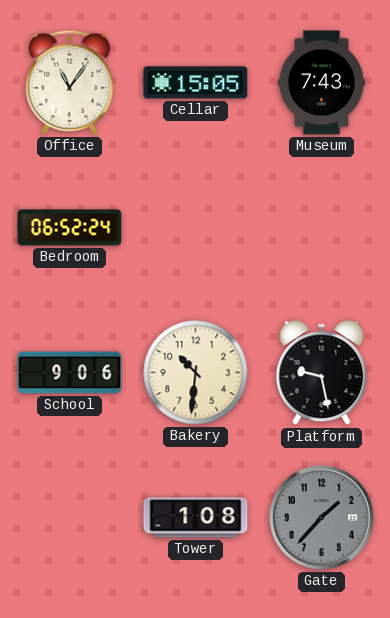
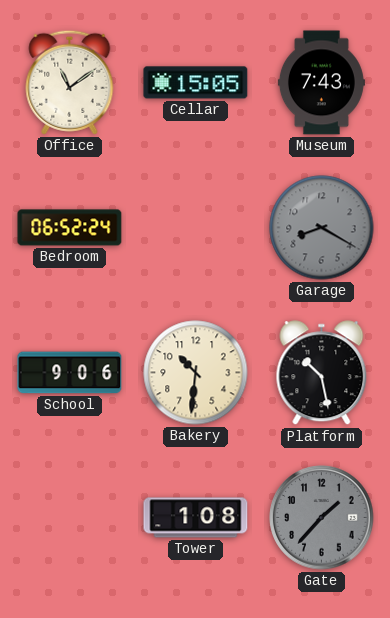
Office: 11:06 -> 11:09
Garage: none -> 8:20
Platform: 9:28 -> 10:28
